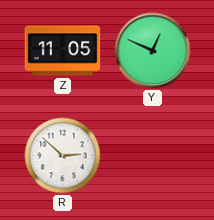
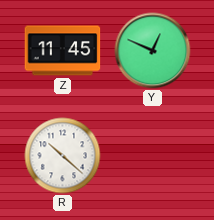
Z: 11:05 -> 11:45
R: 2:52 -> 10:22
